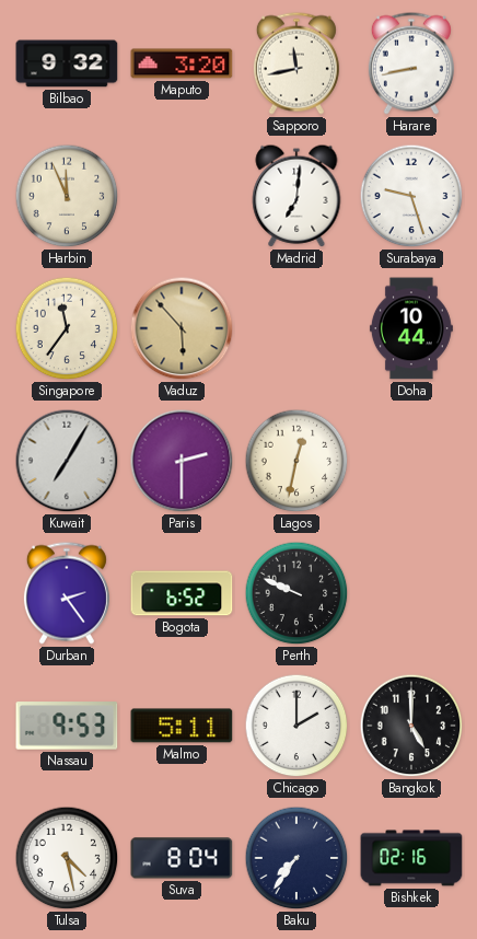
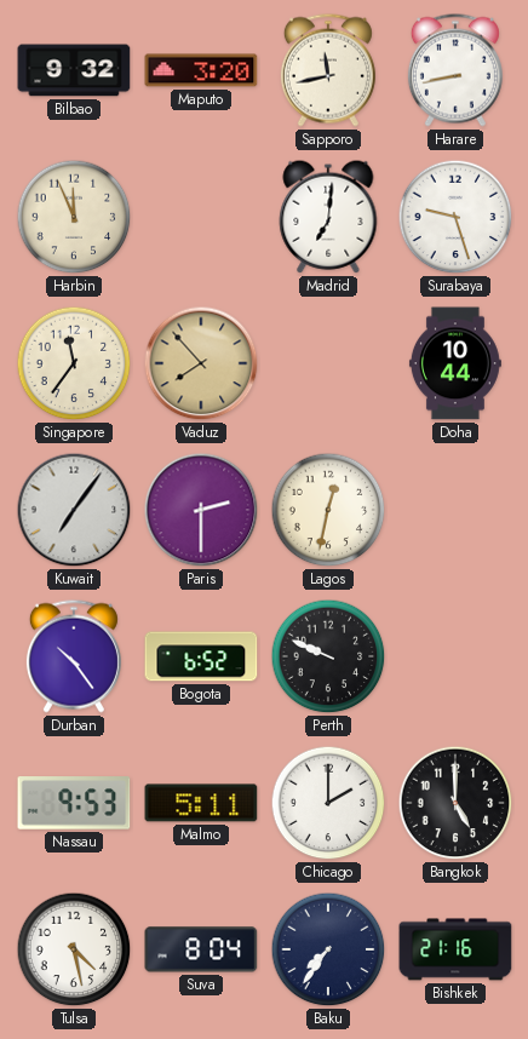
Vaduz: 5:53 -> 7:53
Kuwait: 7:05 -> 7:06
Durban: 2:24 -> 10:24
Bishkek: 02:16 -> 21:16
